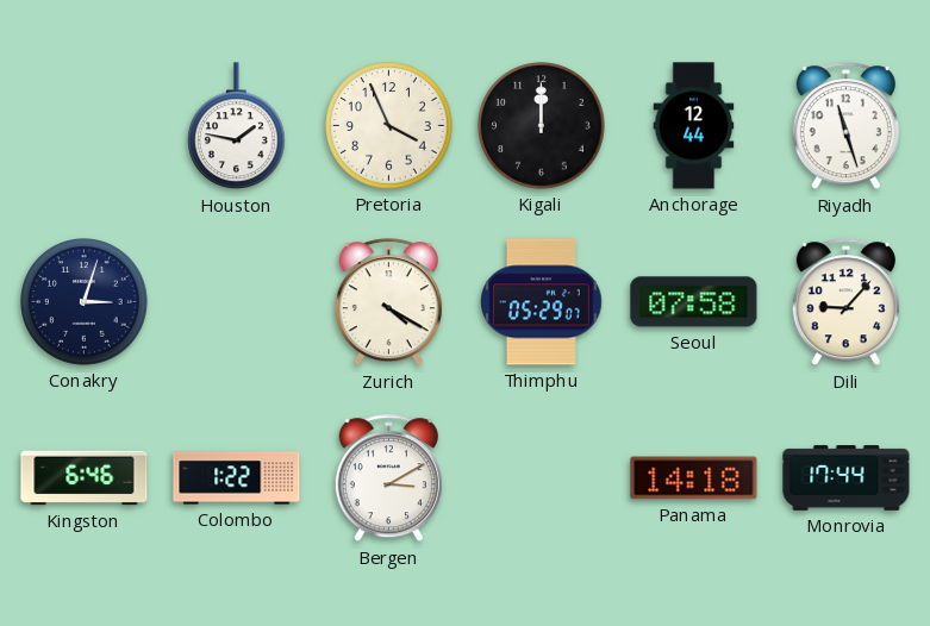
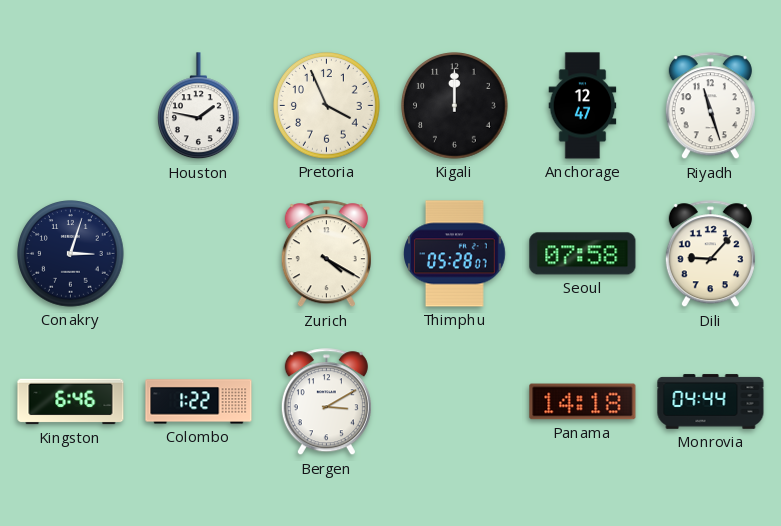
Anchorage: 12:44 -> 12:47
Thimphu: 05:29 -> 05:28
Monrovia: 17:44 -> 04:44
